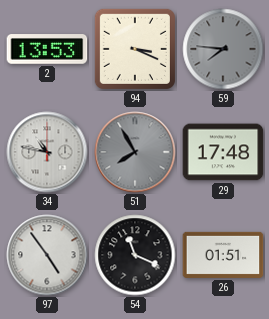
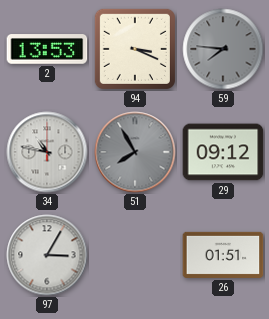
29: 17:48 -> 09:12
97: 4:54 -> 3:05
54: 11:19 -> none
